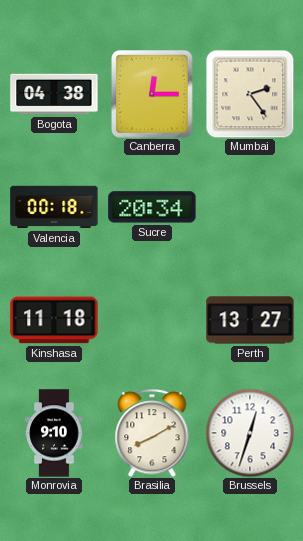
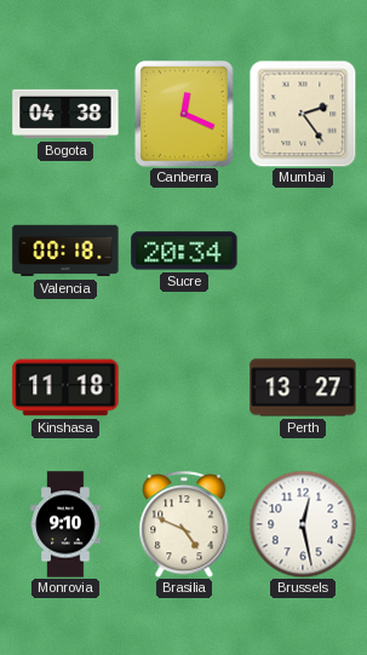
Canberra: 12:15 -> 12:19
Brasilia: 8:10 -> 4:49
Brussels: 12:33 -> 12:28
